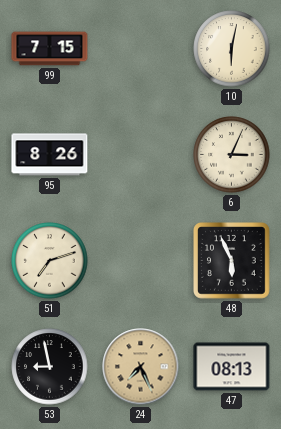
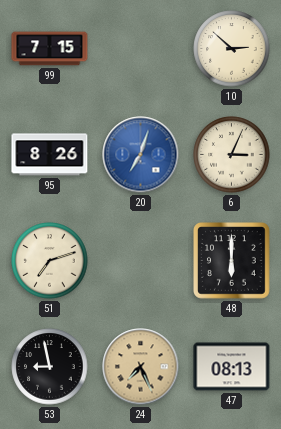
10: 6:02 -> 2:52
20: none -> 7:03
48: 5:56 -> 6:00
